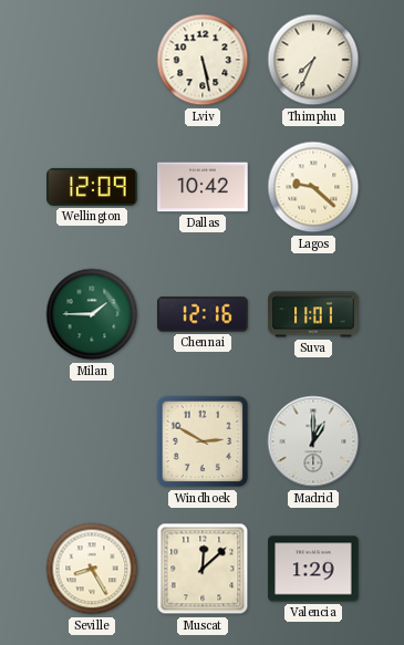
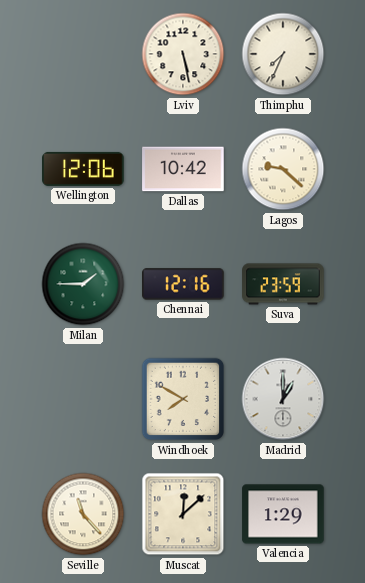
Wellington: 12:09 -> 12:06
Suva: 11:01 -> 23:59
Windhoek: 2:50 -> 7:50
Seville: 8:25 -> 11:23
